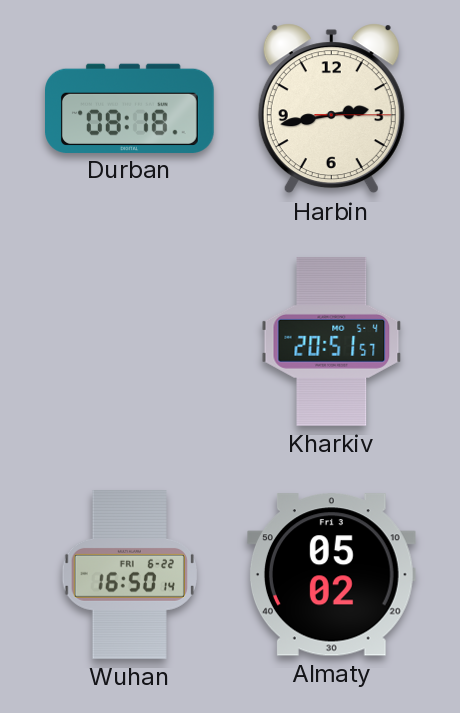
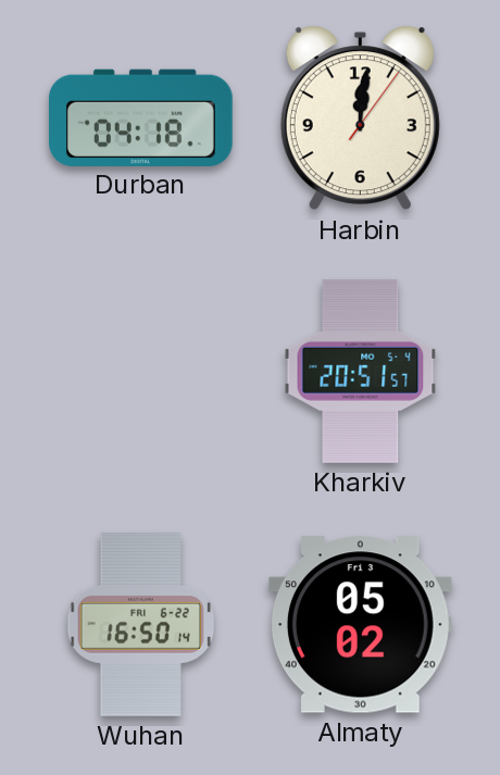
Durban: 08:18 -> 04:18
Harbin: 2:43 -> 12:01
